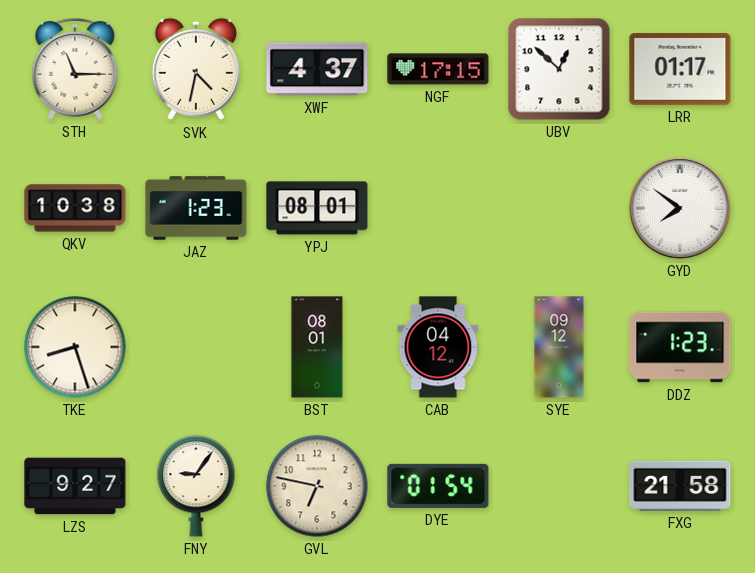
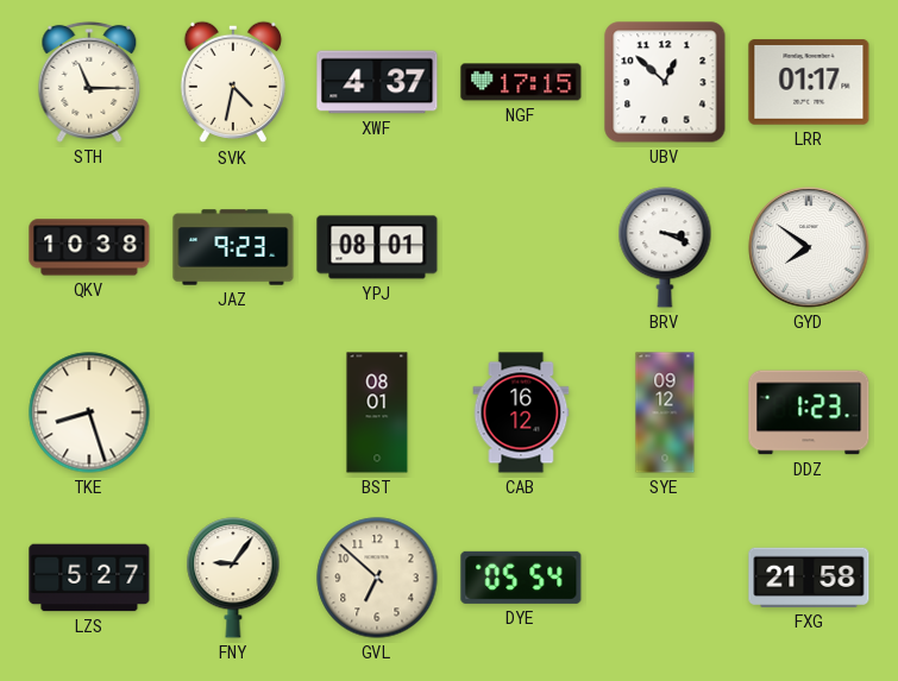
JAZ: 1:23 -> 9:23
BRV: none -> 3:19
CAB: 04:12 -> 16:12
LZS: 9:27 -> 5:27
GVL: 6:47 -> 6:52
DYE: 01:54 -> 05:54
